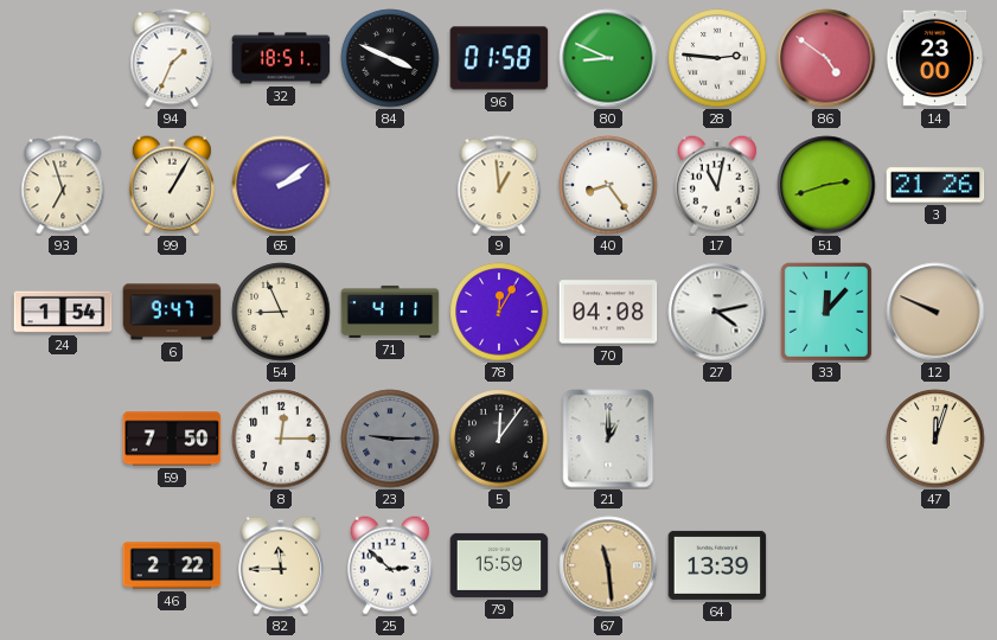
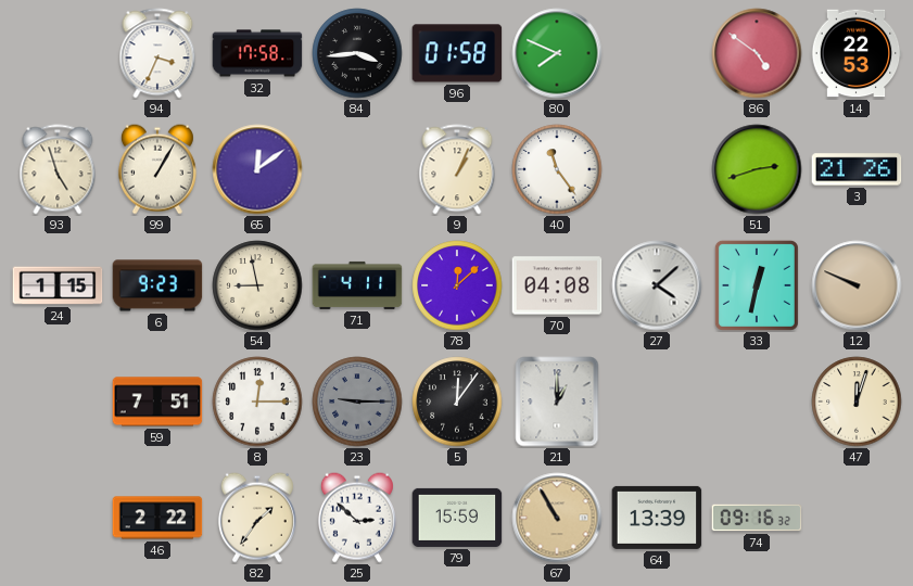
94: 1:34 -> 3:34
32: 18:51 -> 17:58
84: 3:49 -> 3:44
80: 8:49 -> 7:49
28: 2:46 -> none
14: 23:00 -> 22:53
93: 6:57 -> 4:57
65: 2:09 -> 12:09
9: 12:59 -> 1:04
40: 8:24 -> 11:24
17: 11:02 -> none
24: 1:54 -> 1:15
6: 9:47 -> 9:23
54: 8:56 -> 8:58
78: 12:05 -> 12:08
27: 4:13 -> 4:08
33: 12:07 -> 12:32
59: 7:50 -> 7:51
82: 11:45 -> 1:36
67: 11:29 -> 10:55
74: none -> 09:16
